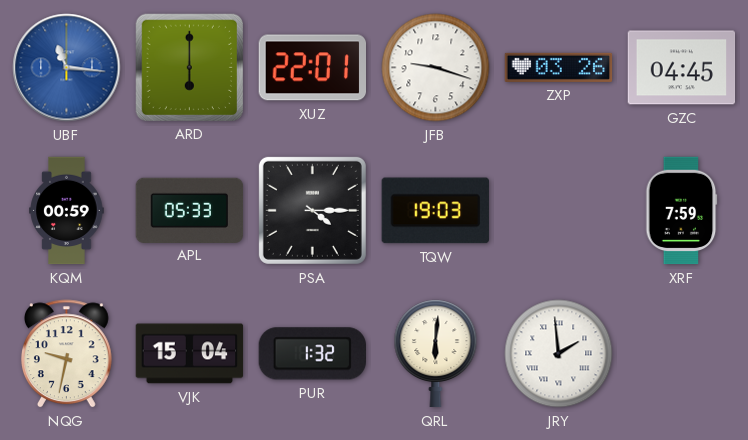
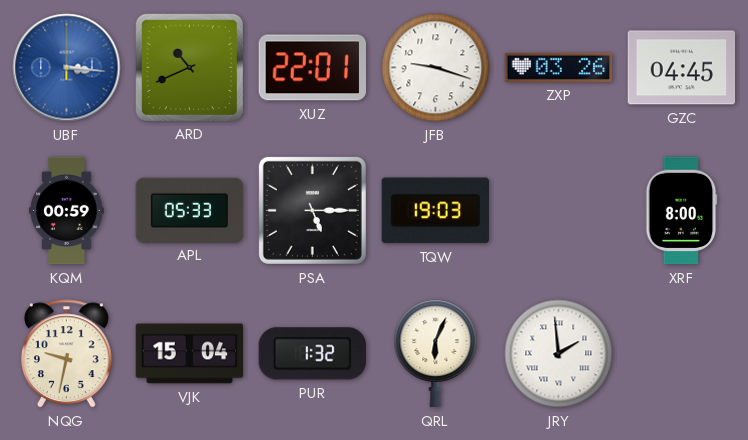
UBF: 11:16 -> 3:16
ARD: 6:00 -> 10:41
PSA: 4:15 -> 5:15
XRF: 7:59 -> 8:00
QRL: 6:01 -> 6:04
